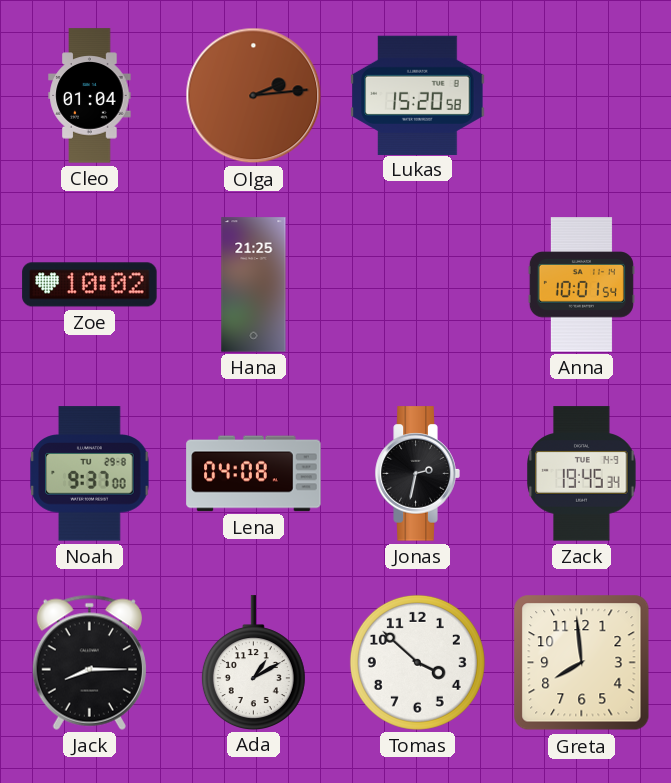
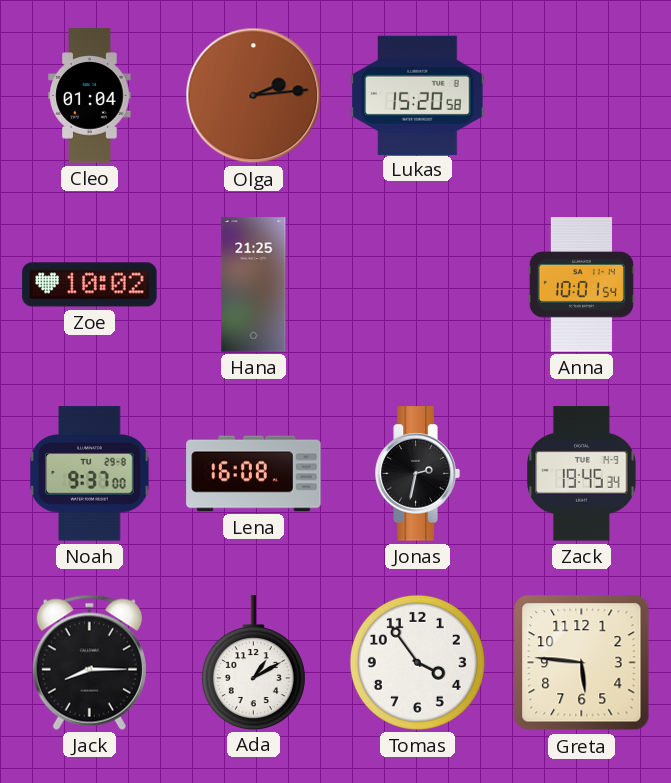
Lena: 04:08 -> 16:08
Tomas: 3:52 -> 3:54
Greta: 7:59 -> 5:46
